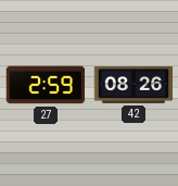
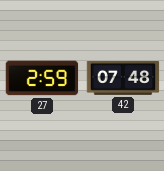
42: 08:26 -> 07:48
